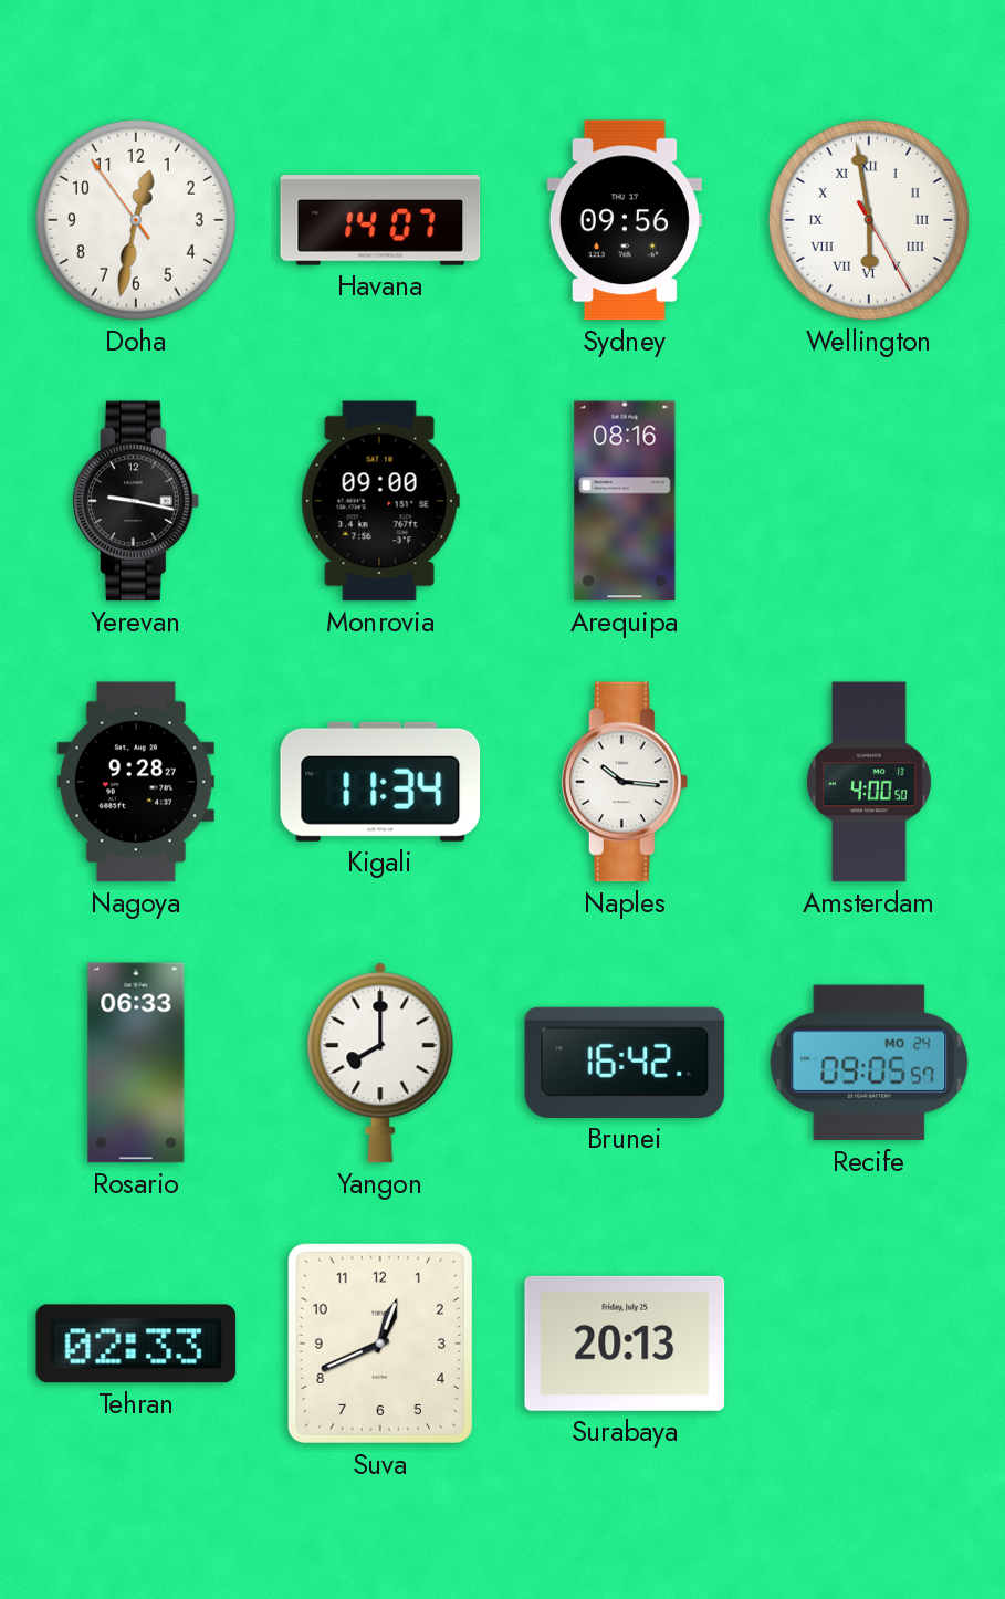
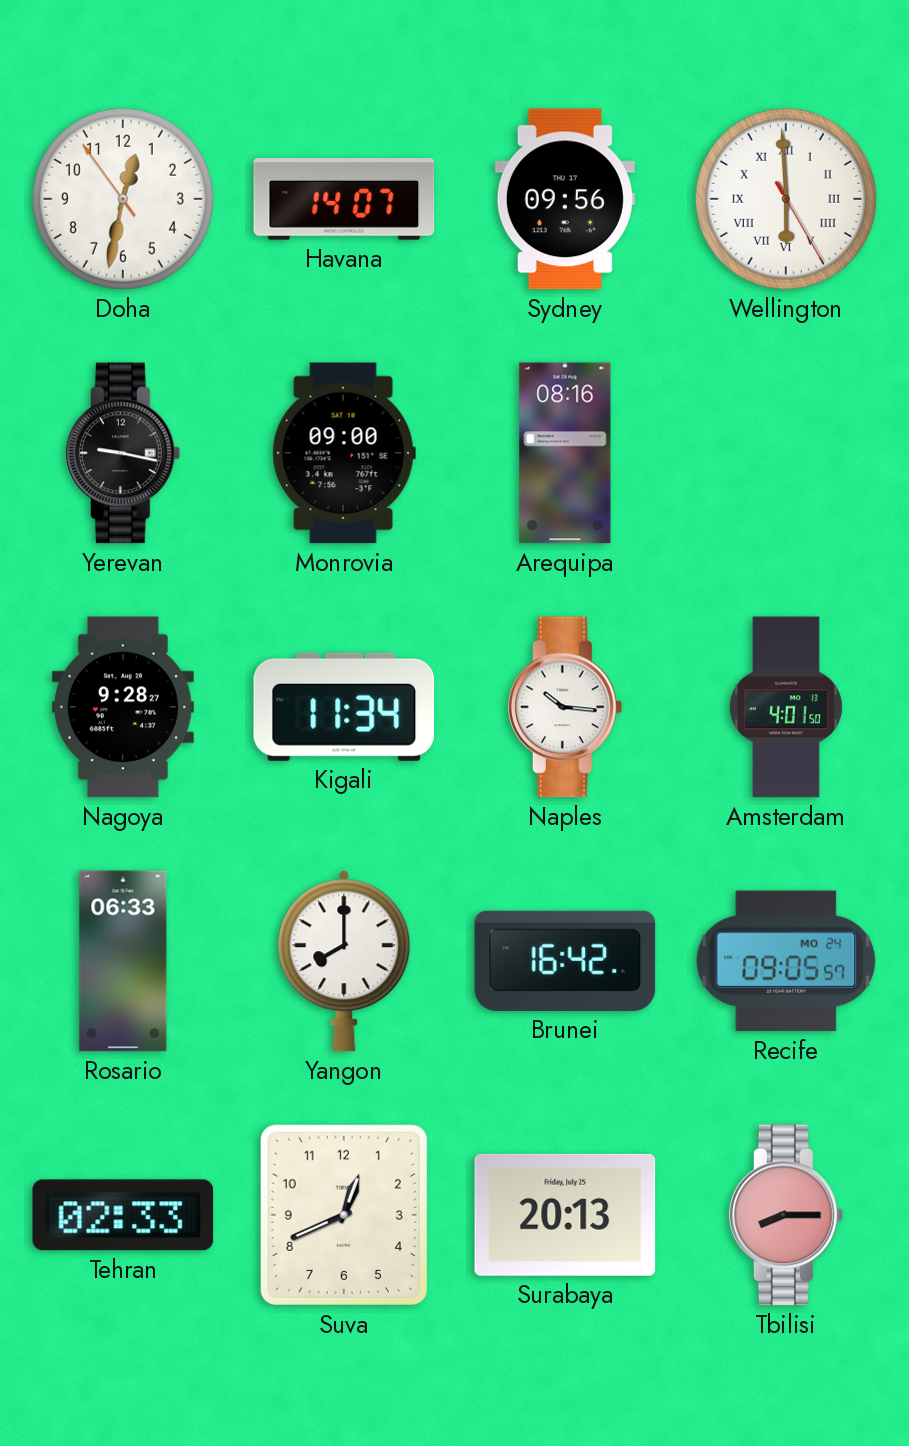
Wellington: 5:58 -> 5:59
Amsterdam: 4:00 -> 4:01
Tbilisi: none -> 8:15
